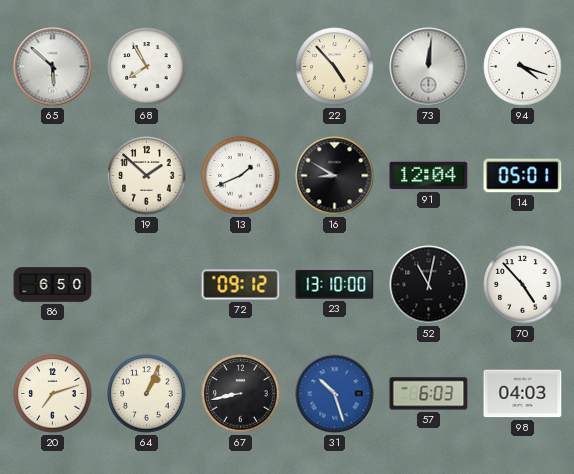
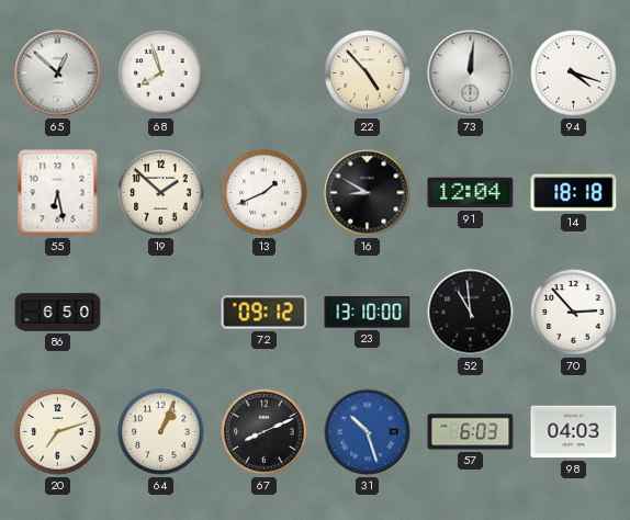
65: 5:52 -> 12:52
68: 7:55 -> 7:57
55: none -> 6:28
14: 05:01 -> 18:18
52: 11:02 -> 10:59
70: 4:53 -> 2:53
67: 8:43 -> 8:11
